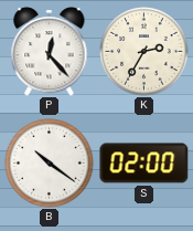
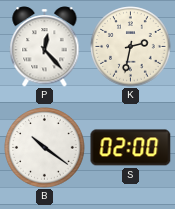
K: 2:35 -> 2:32
